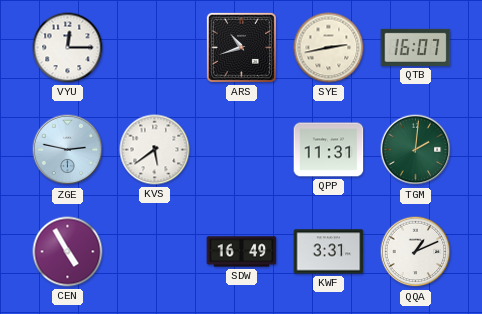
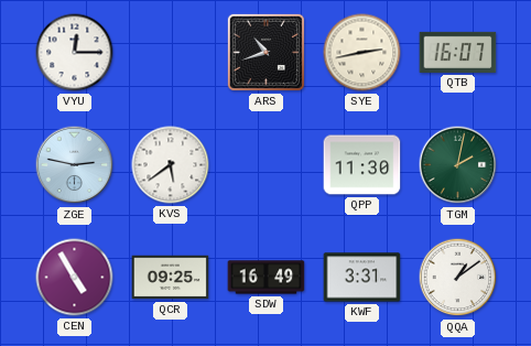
QPP: 11:31 -> 11:30
TGM: 2:01 -> 2:02
QCR: none -> 09:25
QQA: 1:11 -> 1:09
